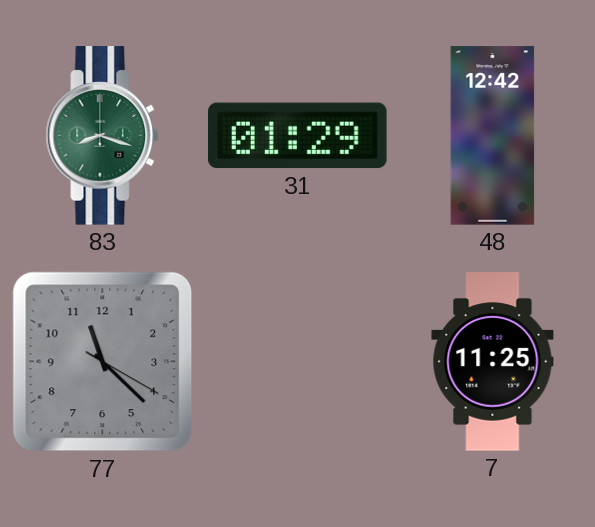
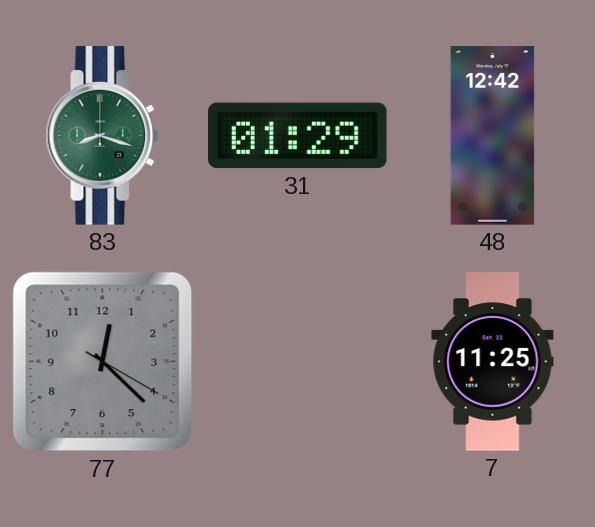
77: 11:22 -> 12:22
